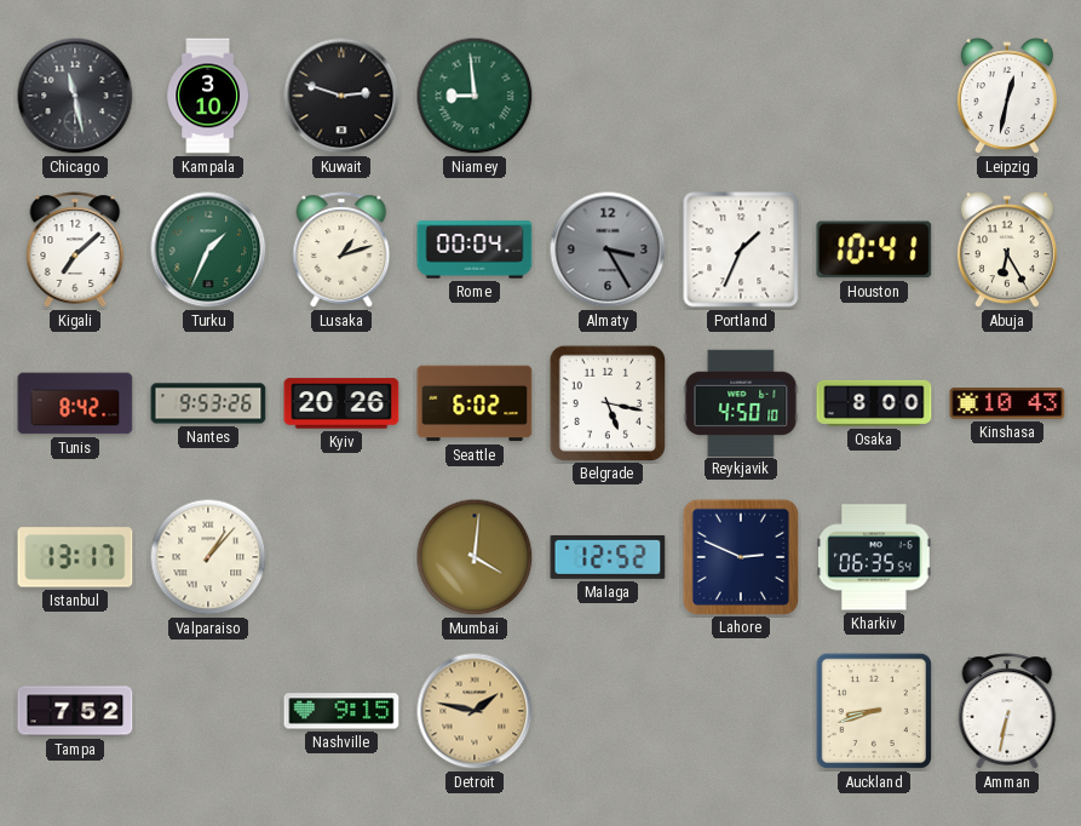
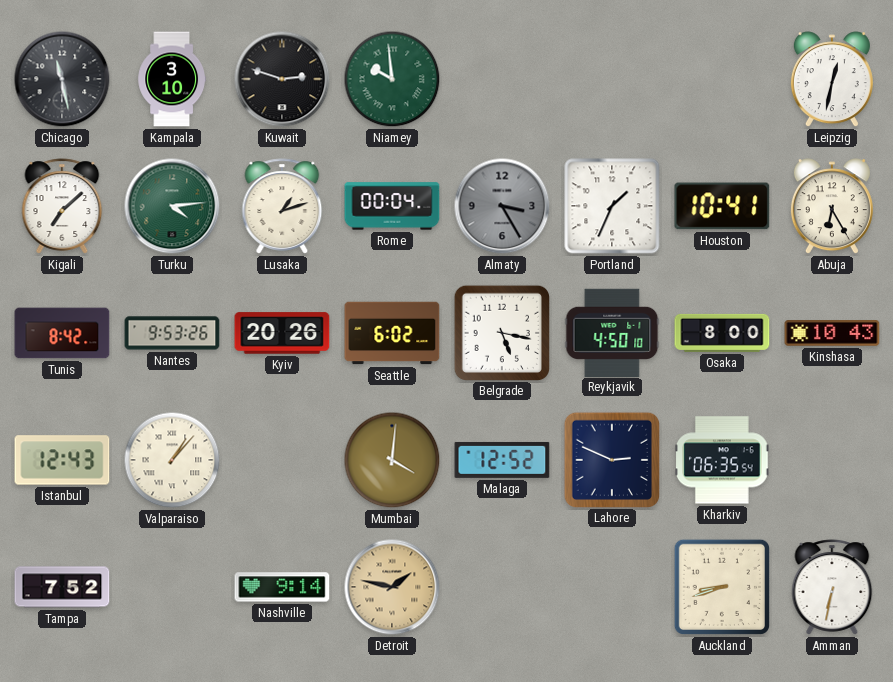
Niamey: 8:59 -> 9:59
Turku: 1:34 -> 4:14
Istanbul: 13:17 -> 12:43
Nashville: 9:15 -> 9:14
